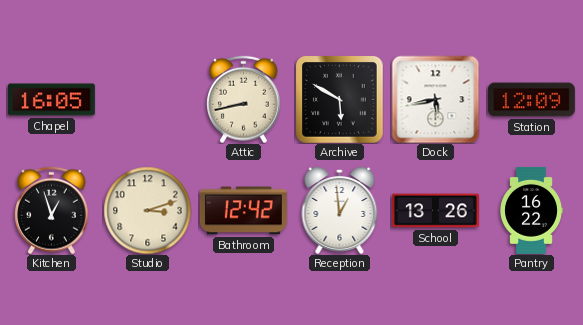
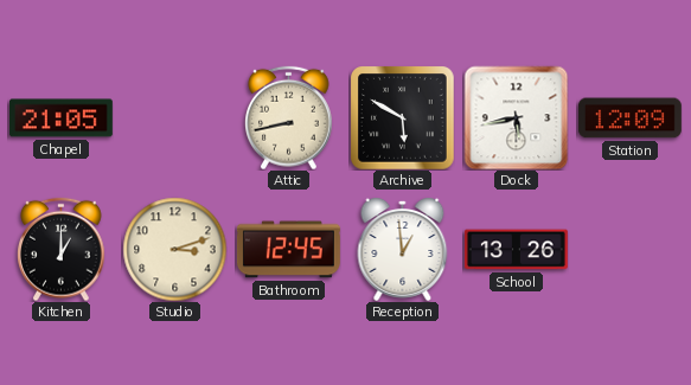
Chapel: 16:05 -> 21:05
Kitchen: 12:57 -> 1:00
Bathroom: 12:42 -> 12:45
Pantry: 16:22 -> none
